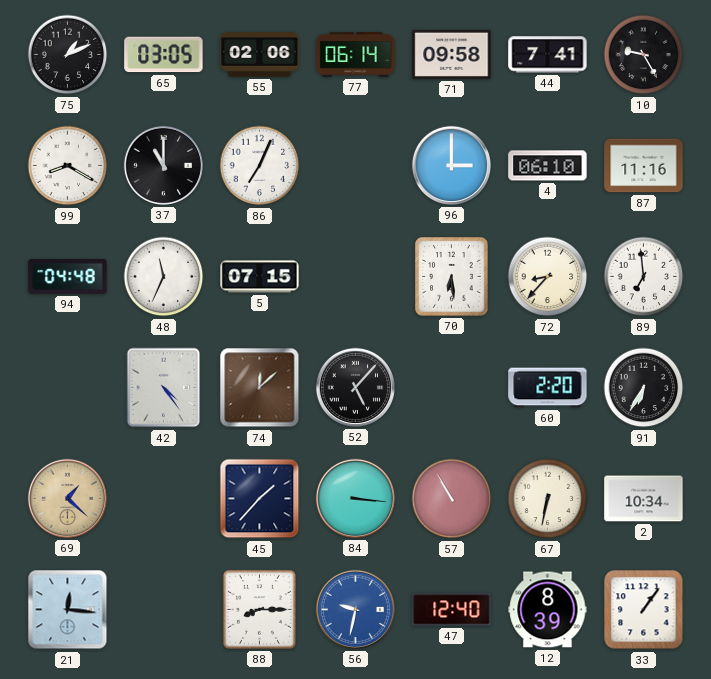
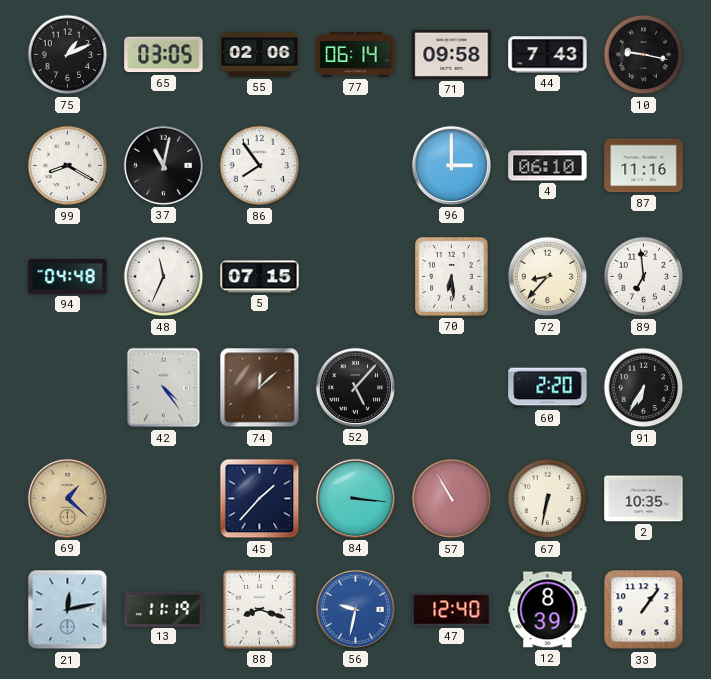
44: 7:41 -> 7:43
10: 9:25 -> 9:17
37: 11:00 -> 11:02
86: 7:04 -> 7:54
2: 10:34 -> 10:35
21: 12:16 -> 12:13
13: none -> 11:19
88: 8:15 -> 8:18
